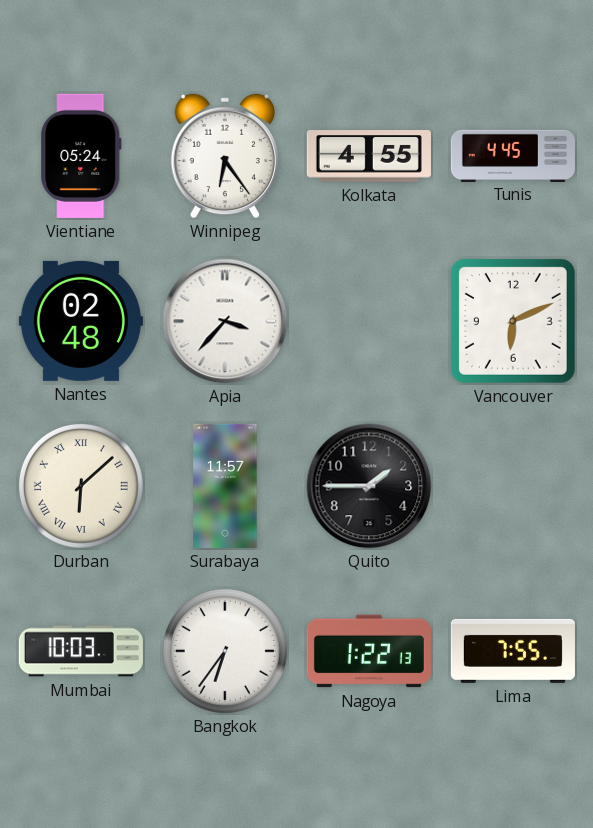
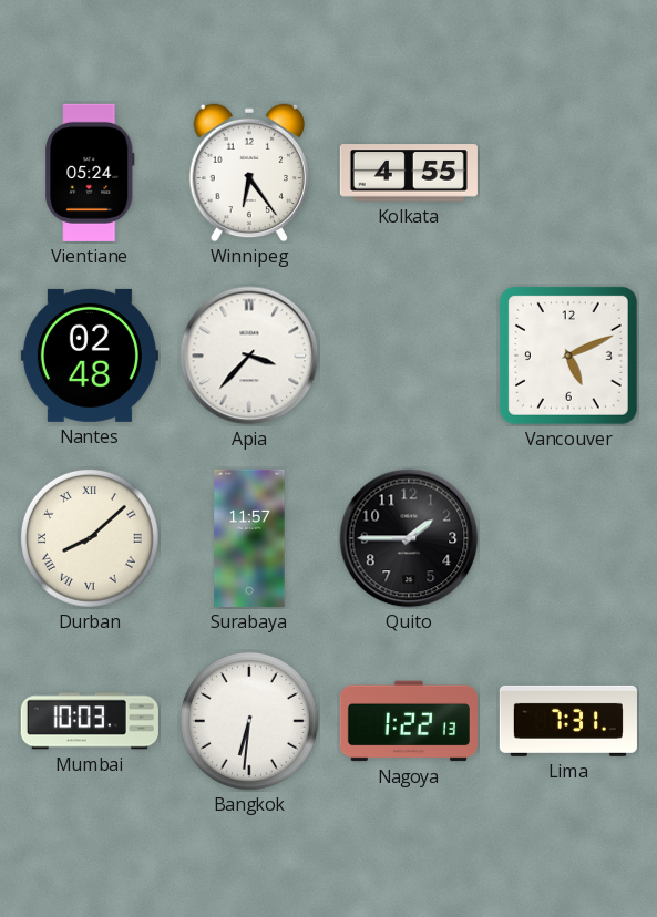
Tunis: 4:45 -> none
Vancouver: 6:11 -> 5:11
Durban: 6:08 -> 8:08
Bangkok: 6:36 -> 6:31
Lima: 7:55 -> 7:31
